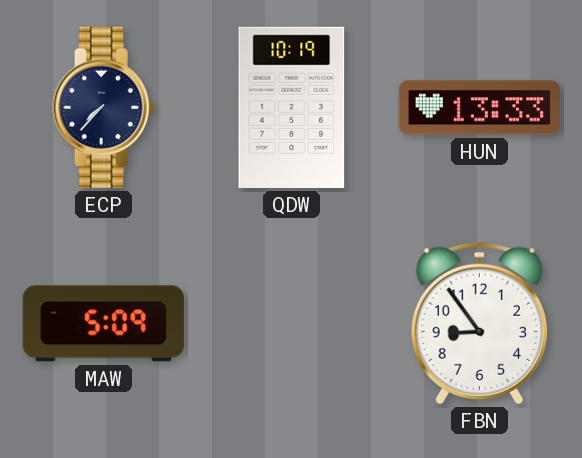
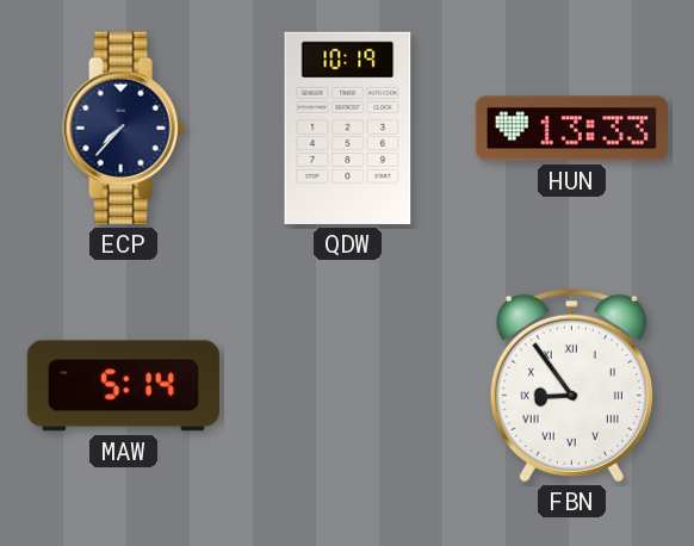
MAW: 5:09 -> 5:14
FBN numerals: Arabic -> Roman
